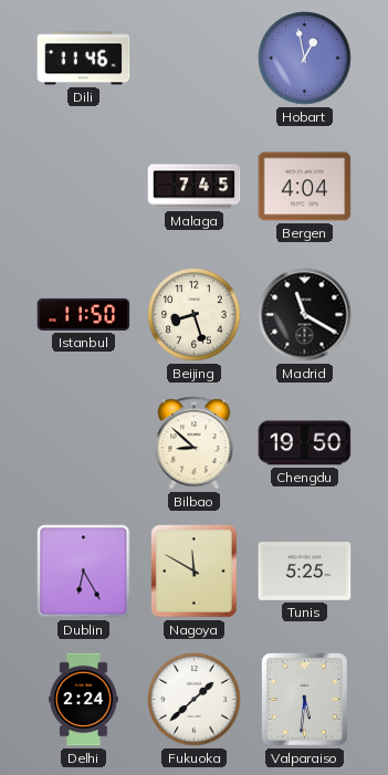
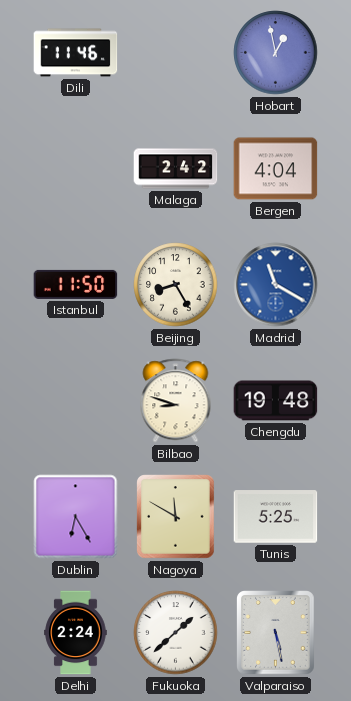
Malaga: 7:45 -> 2:42
Beijing: 8:27 -> 8:25
Madrid dial: black -> blue
Bilbao: 8:52 -> 8:48
Chengdu: 19:50 -> 19:48
Valparaiso: 5:31 -> 5:28
